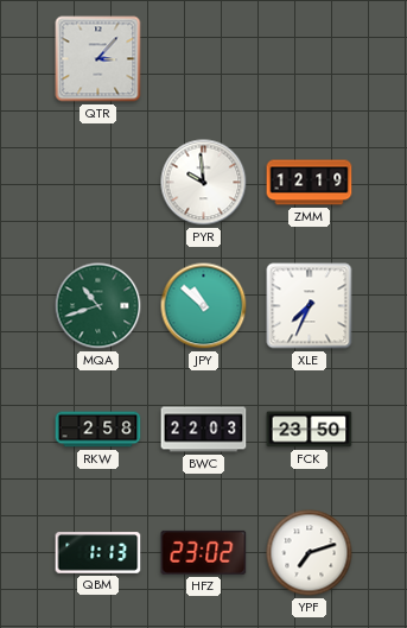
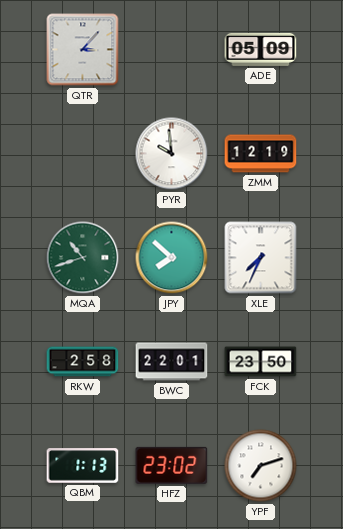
ADE: none -> 05:09
JPY: 10:52 -> 7:52
BWC: 22:03 -> 22:01
